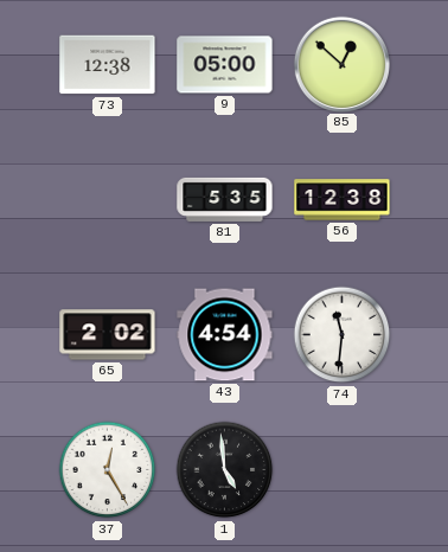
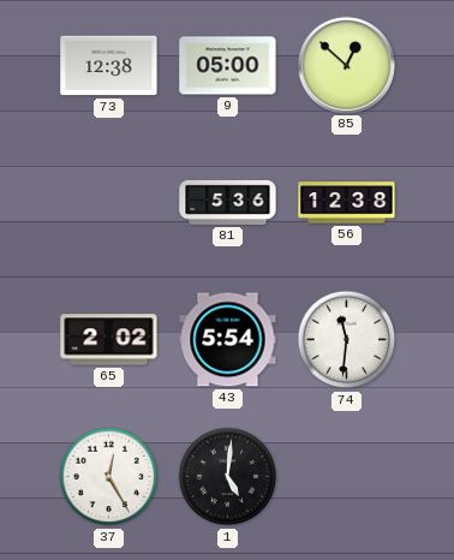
81: 5:35 -> 5:36
43: 4:54 -> 5:54
1: 4:59 -> 5:01
